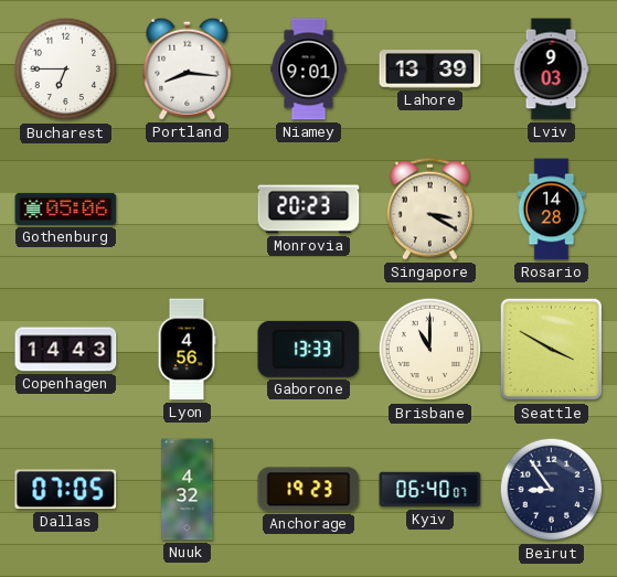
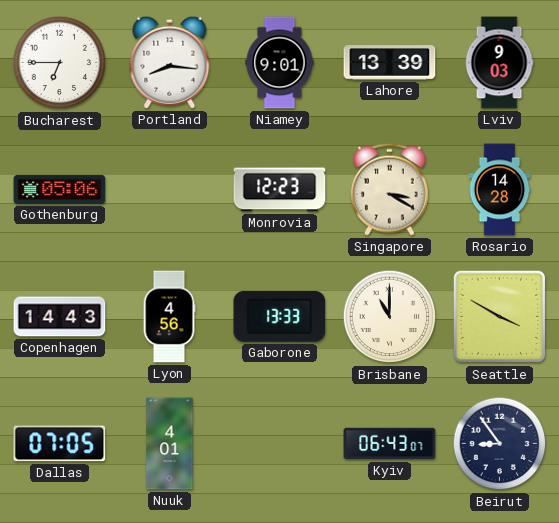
Monrovia: 20:23 -> 12:23
Nuuk: 4:32 -> 4:01
Anchorage: 19:23 -> none
Kyiv: 06:40 -> 06:43
